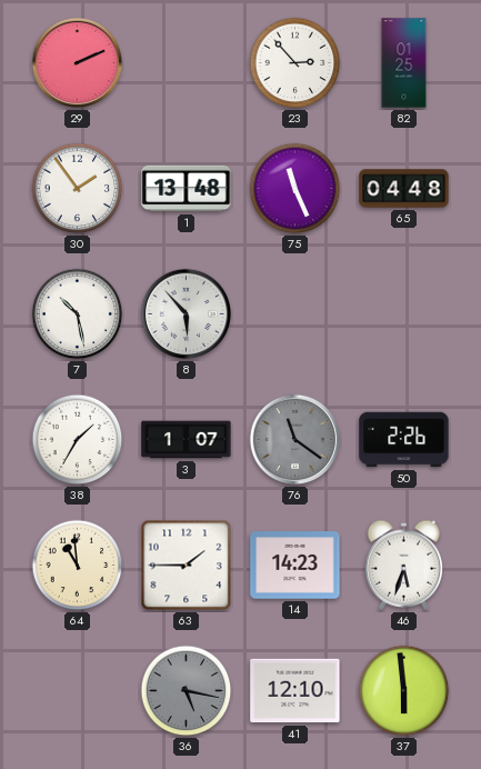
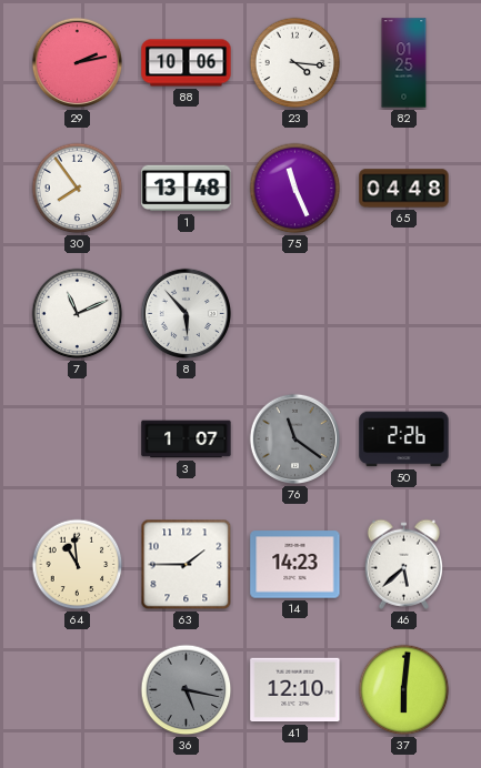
29: 2:11 -> 2:13
88: none -> 10:06
23: 2:53 -> 4:16
30: 1:54 -> 7:54
7: 10:28 -> 11:11
38: 1:35 -> none
46: 5:33 -> 5:38
37: 5:59 -> 6:01
